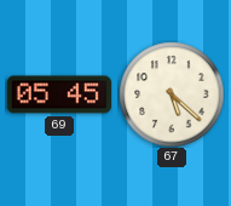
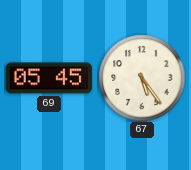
67: 5:22 -> 5:24
